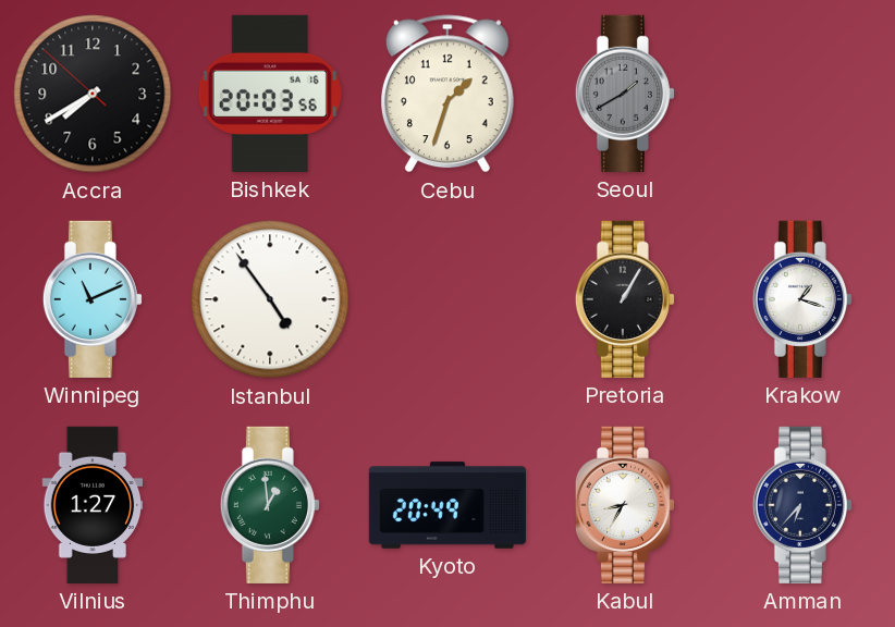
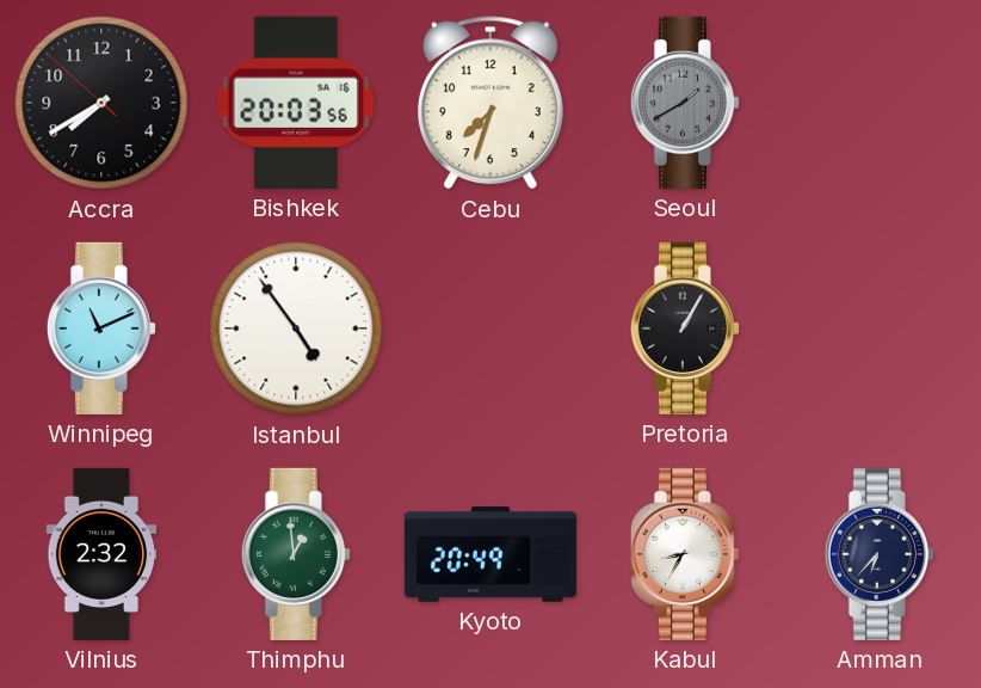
Cebu: 1:33 -> 7:33
Krakow: 1:18 -> none
Vilnius: 1:27 -> 2:32
